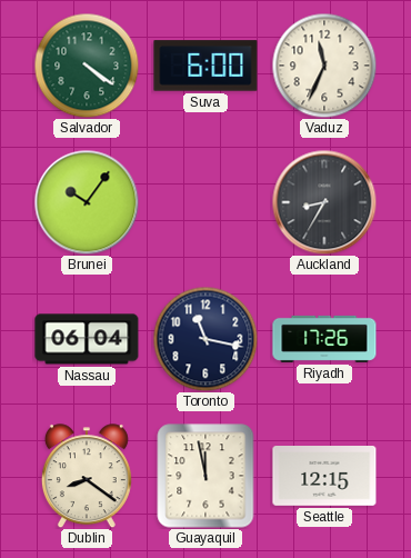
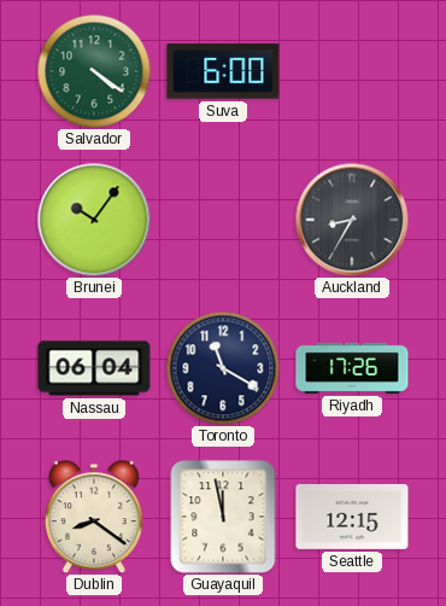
Vaduz: 11:34 -> none
Toronto: 11:17 -> 11:20
